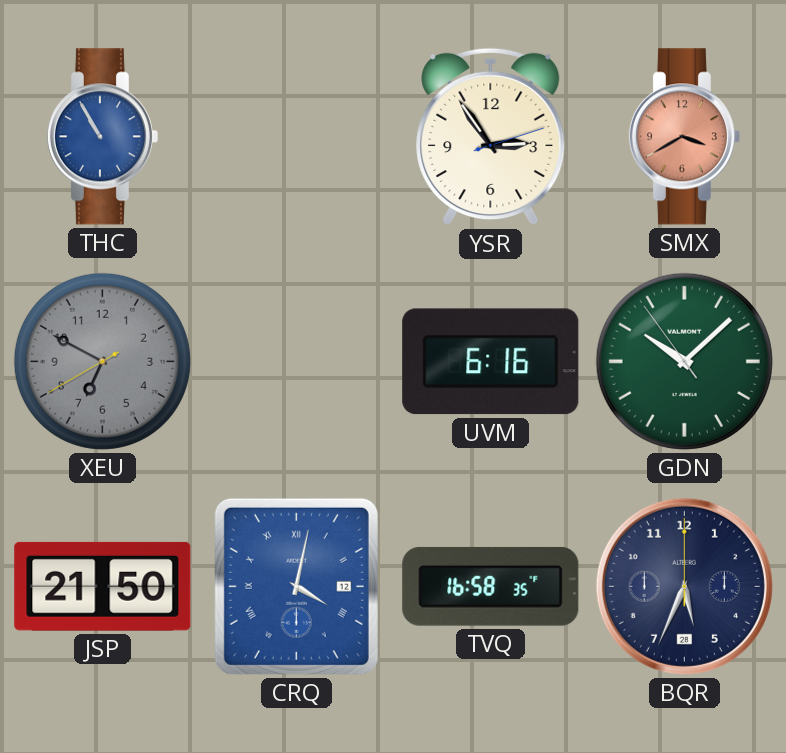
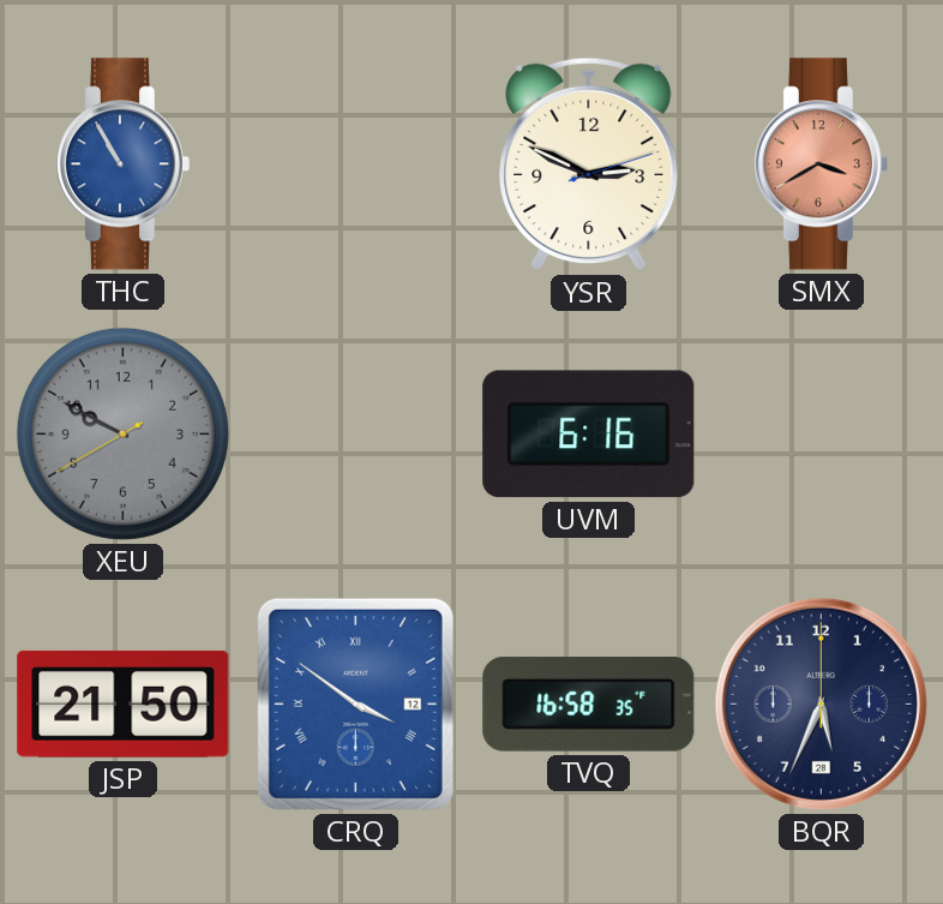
YSR: 2:54 -> 2:49
XEU: 6:49 -> 9:49
GDN: 10:07 -> none
CRQ: 4:02 -> 3:51
